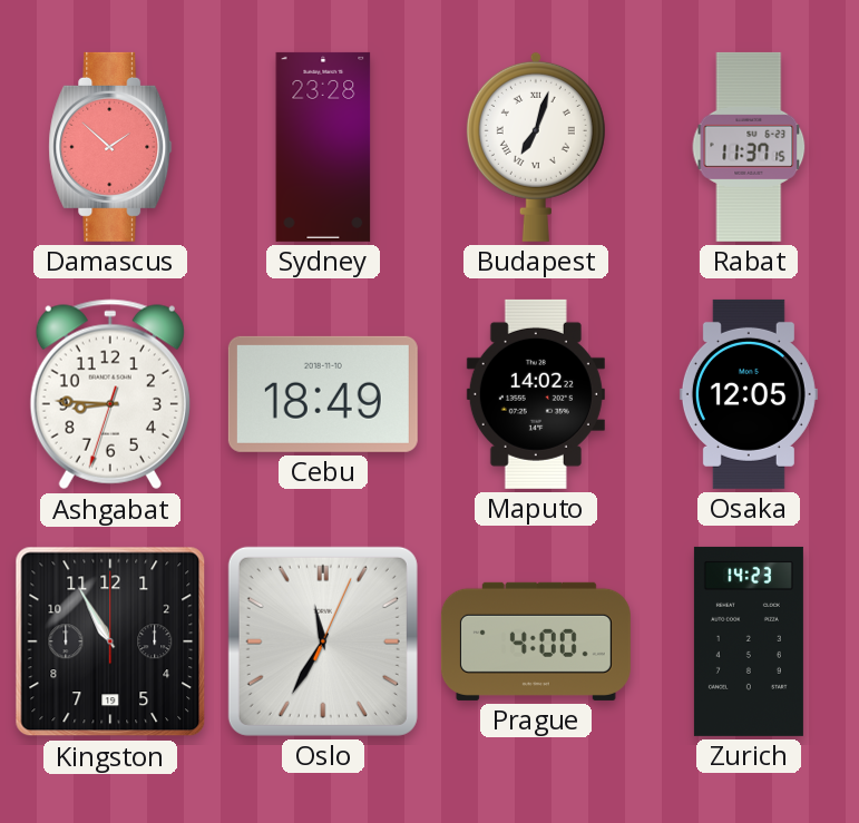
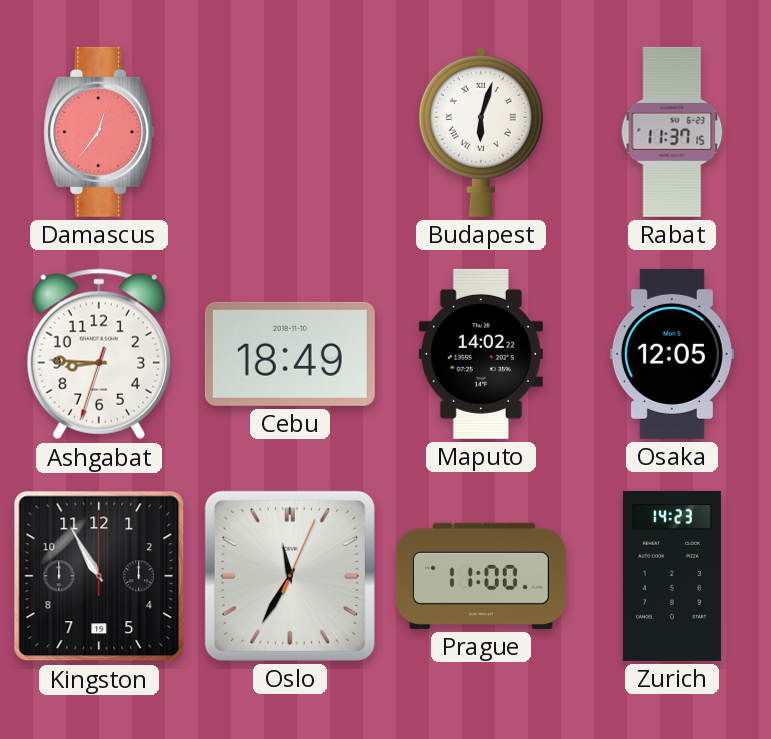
Damascus: 1:52 -> 12:36
Sydney: 23:28 -> none
Budapest: 7:03 -> 6:03
Prague: 4:00 -> 11:00
